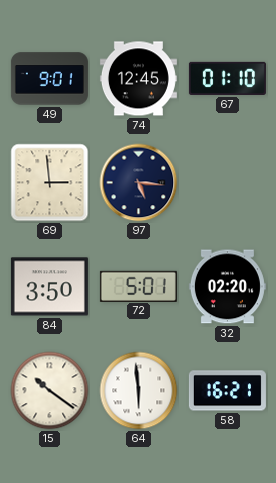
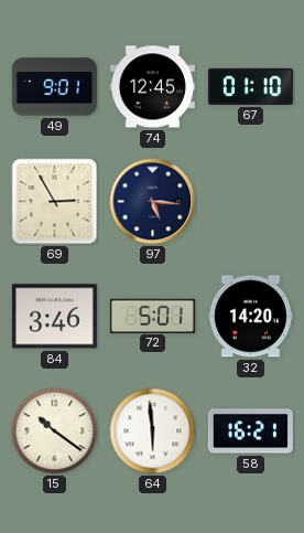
69: 2:59 -> 2:55
84: 3:50 -> 3:46
32: 02:20 -> 14:20
